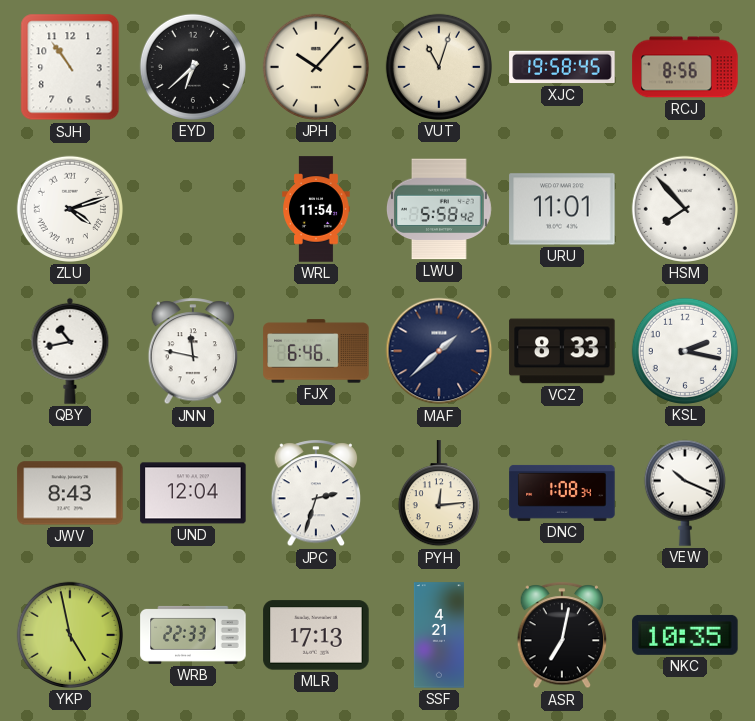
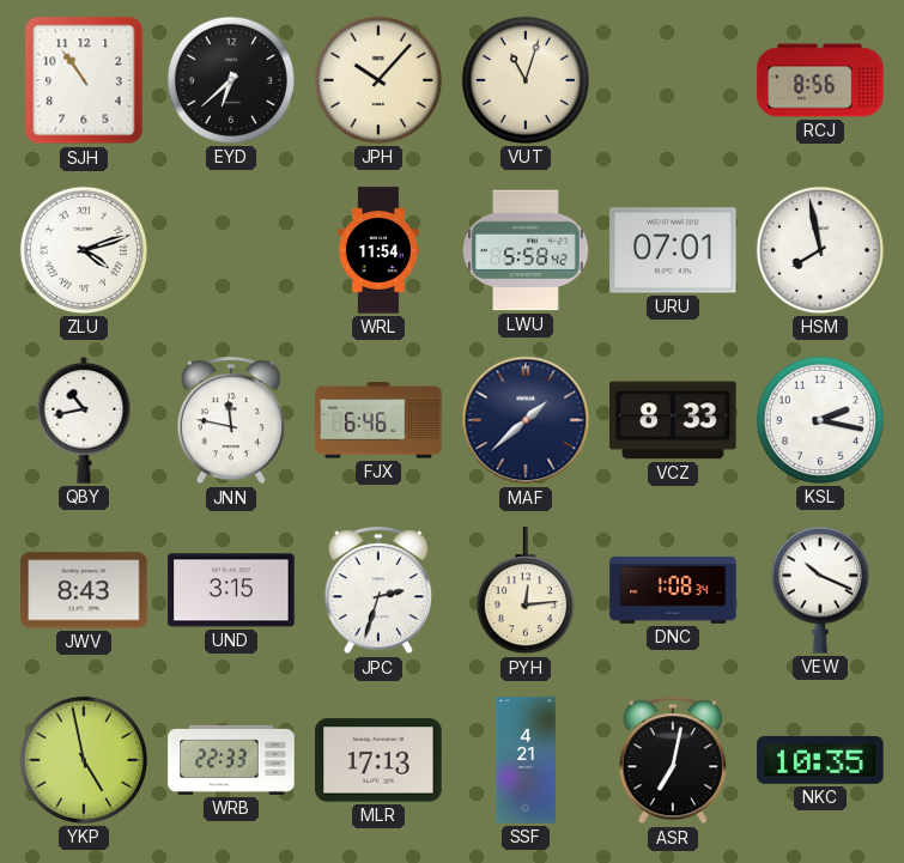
XJC: 19:58 -> none
URU: 11:01 -> 07:01
HSM: 7:53 -> 7:58
UND: 12:04 -> 3:15
